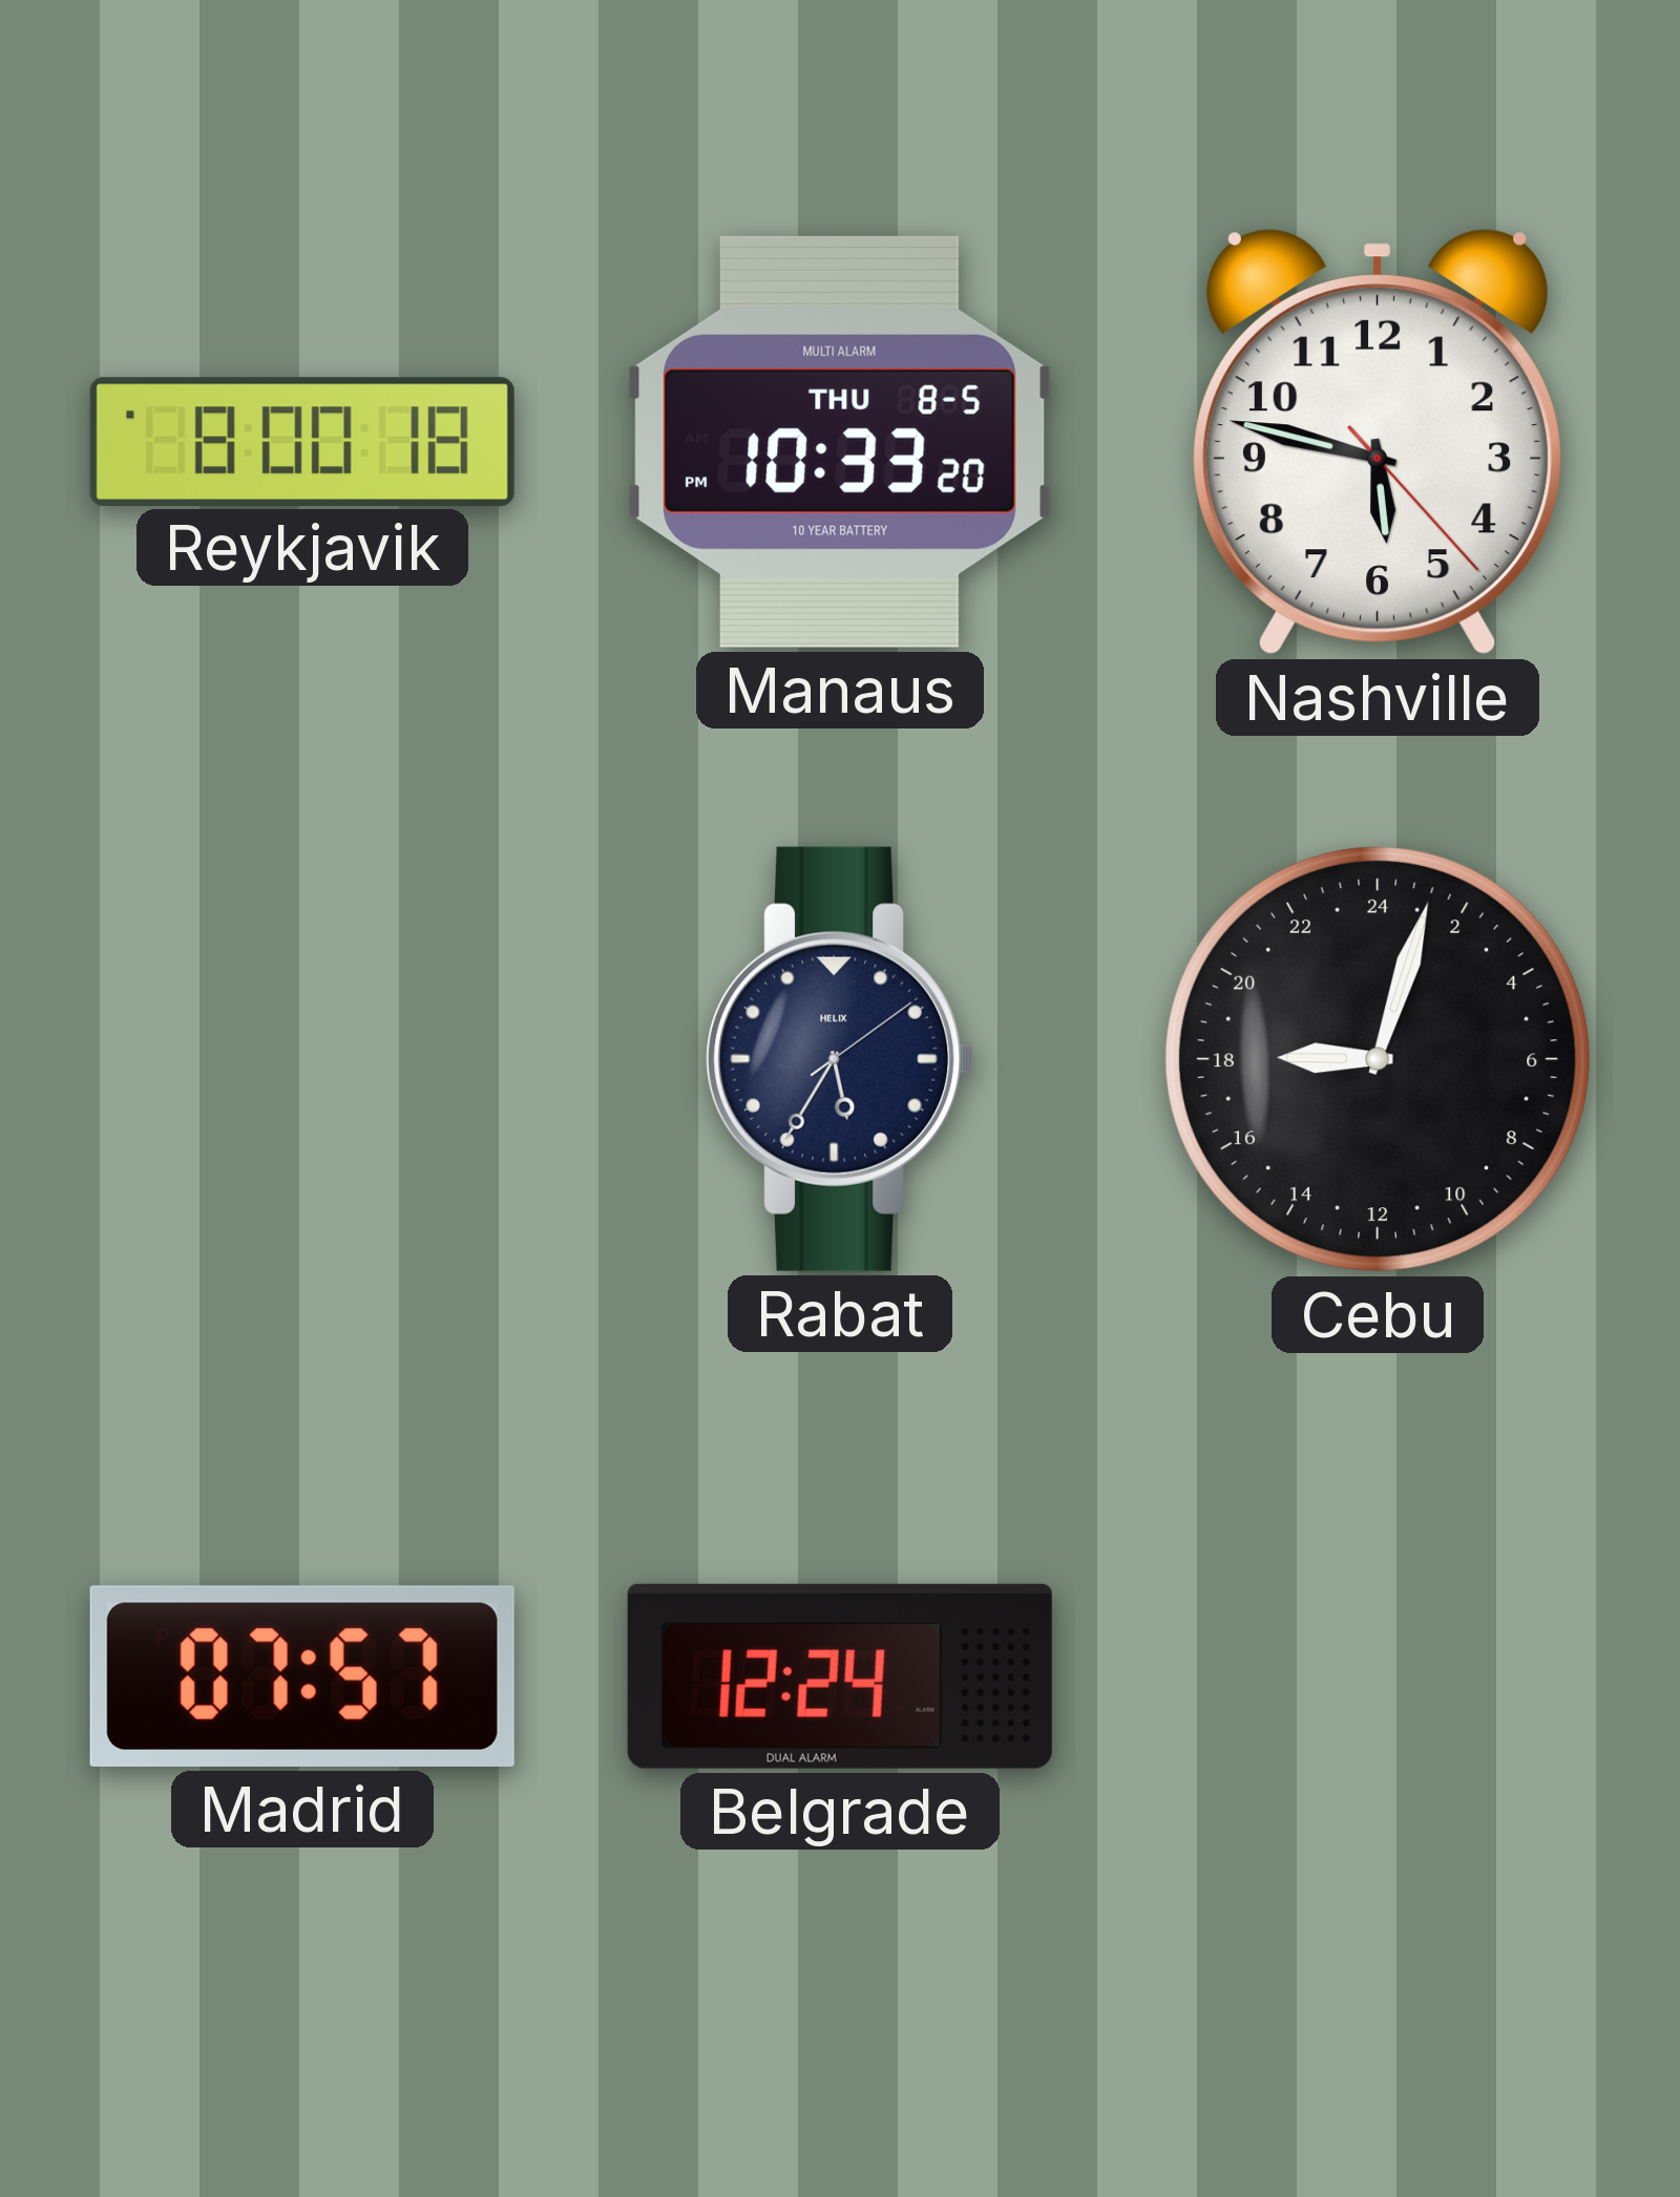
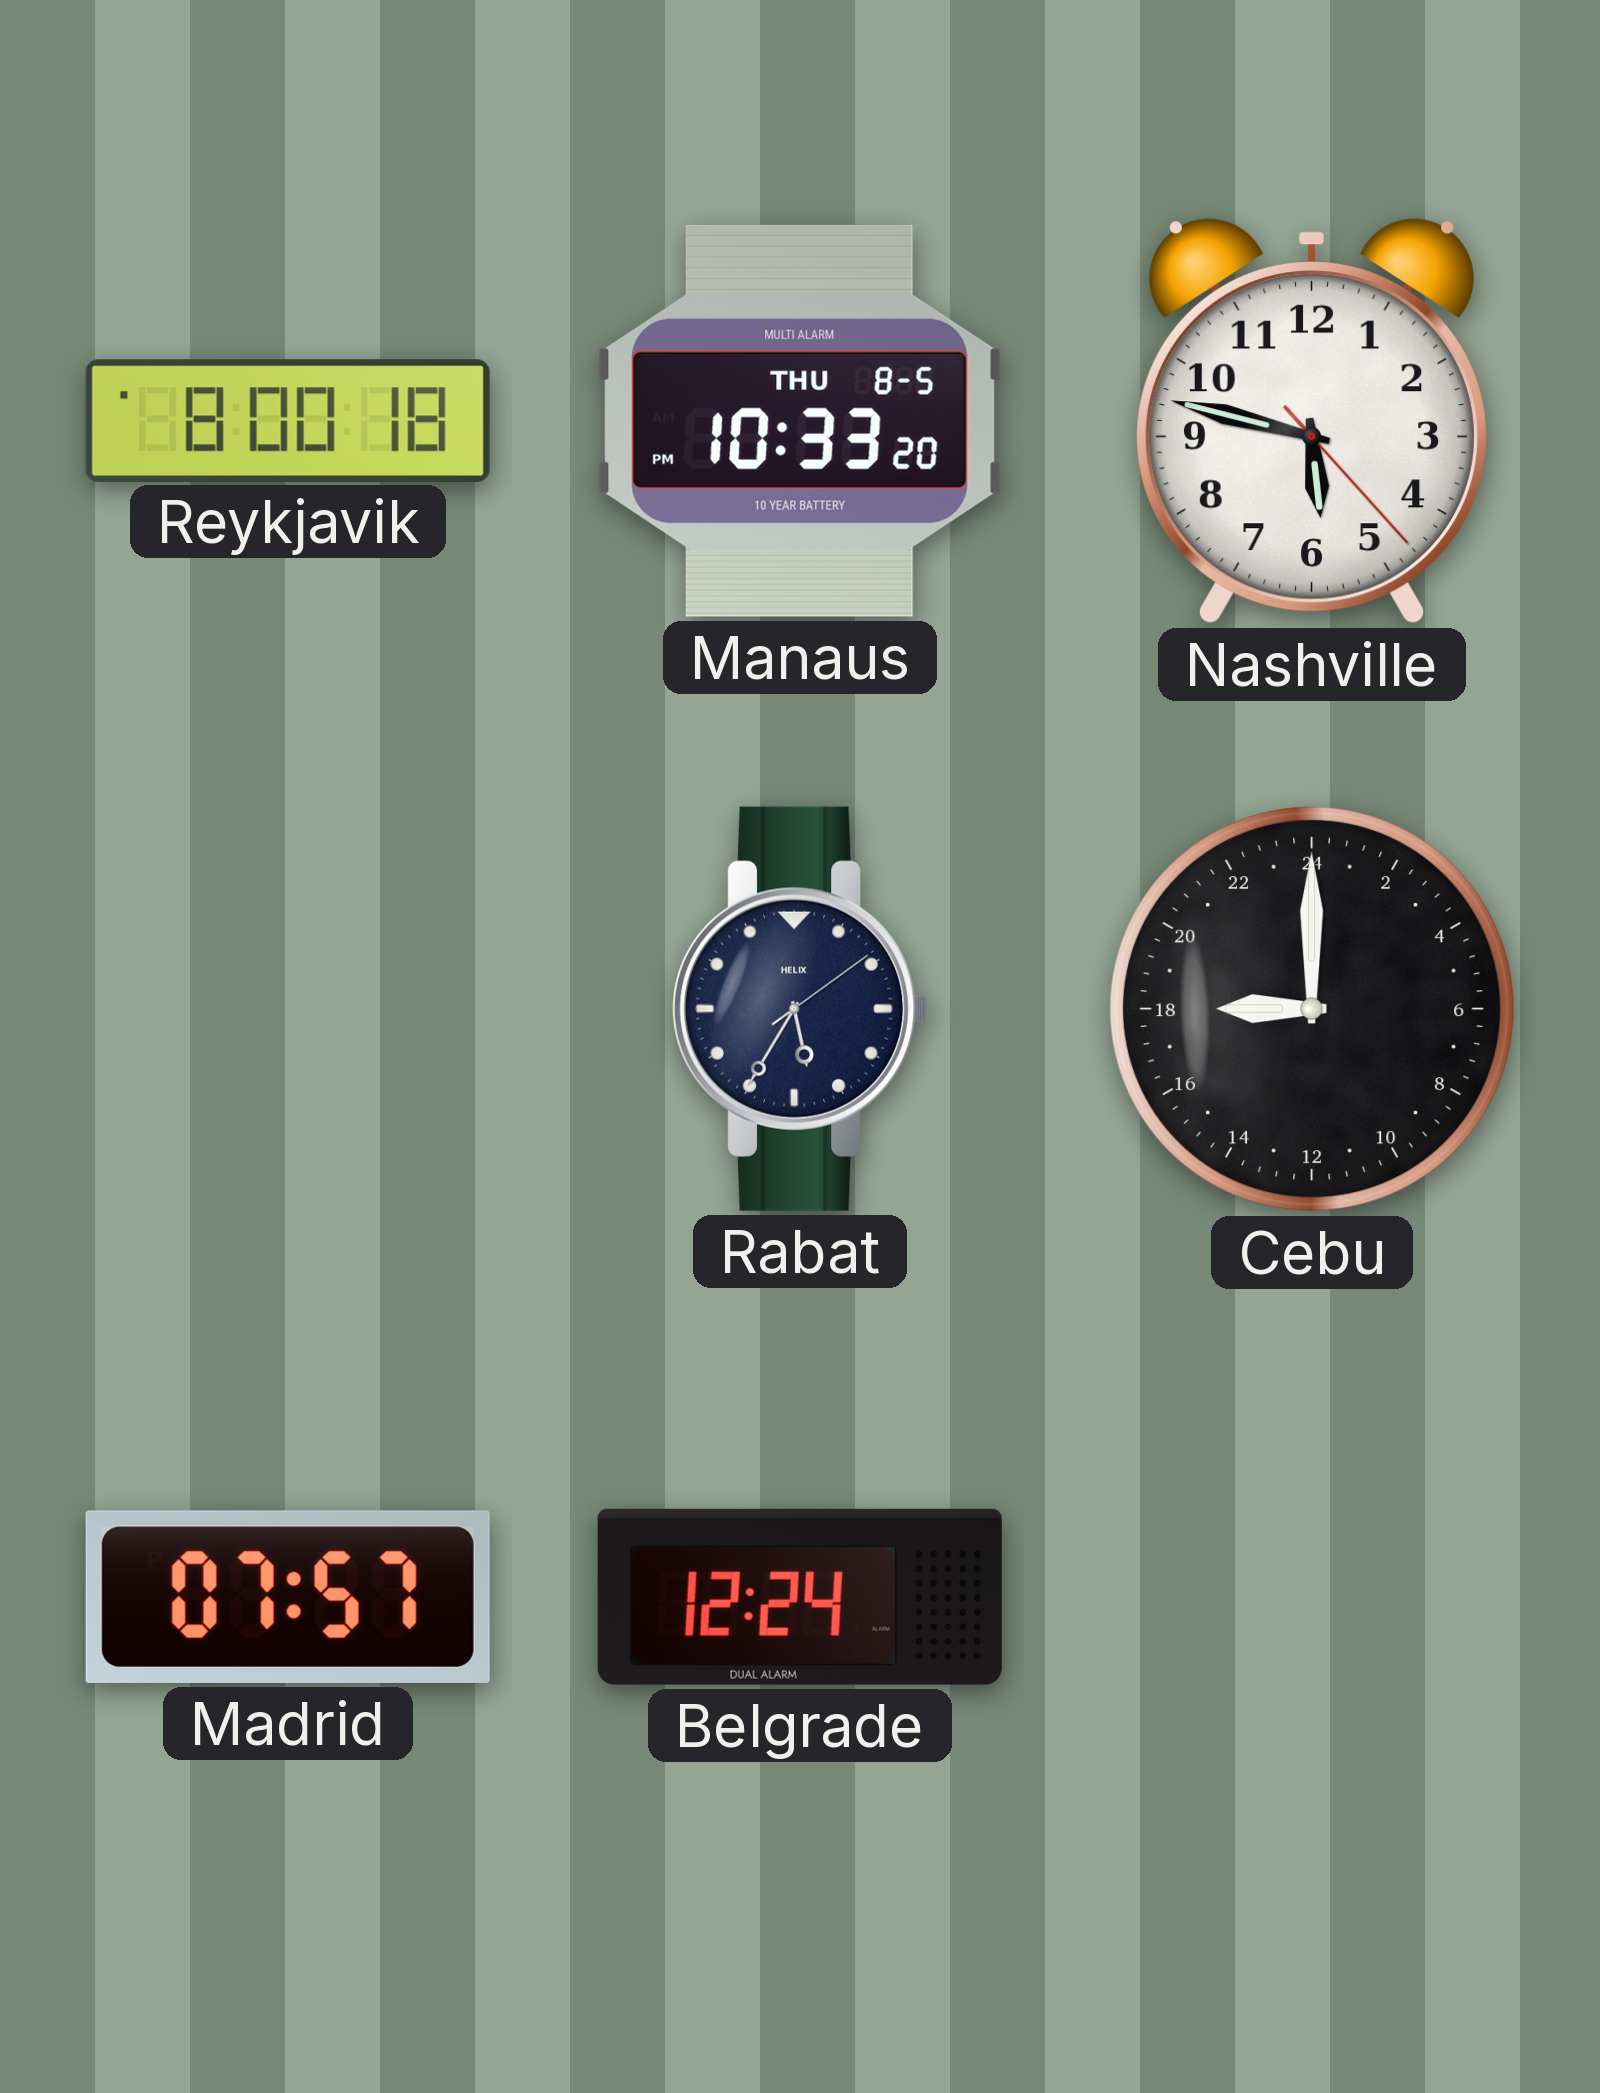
Cebu: 18:03 -> 18:00
